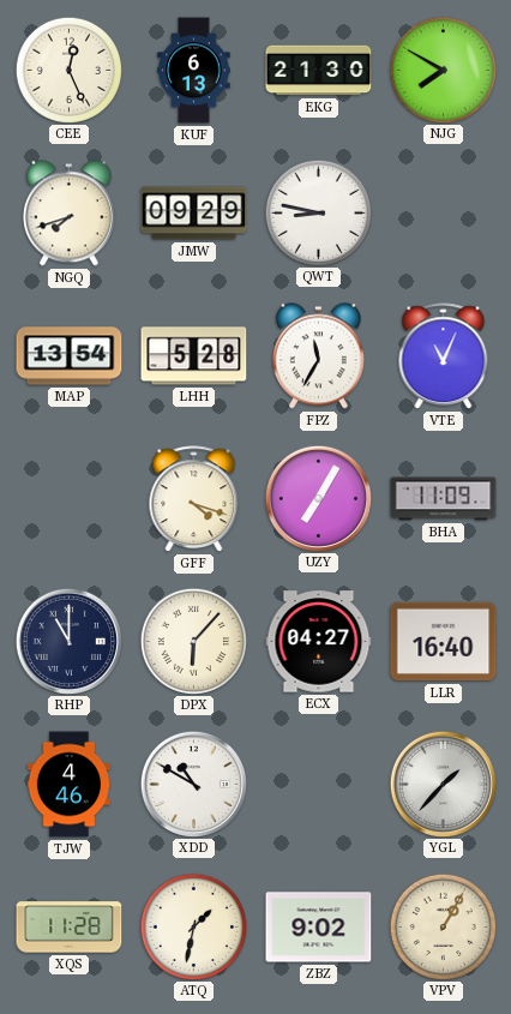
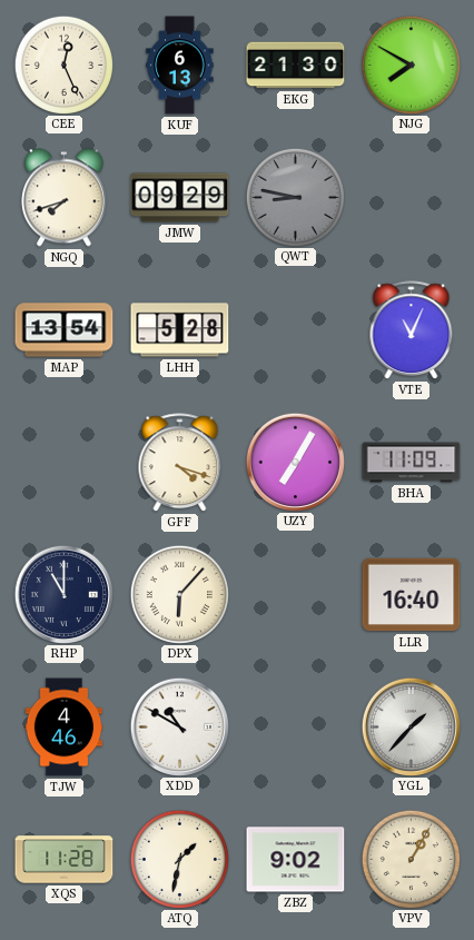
QWT dial: white -> grey
FPZ: 11:35 -> none
ECX: 04:27 -> none
